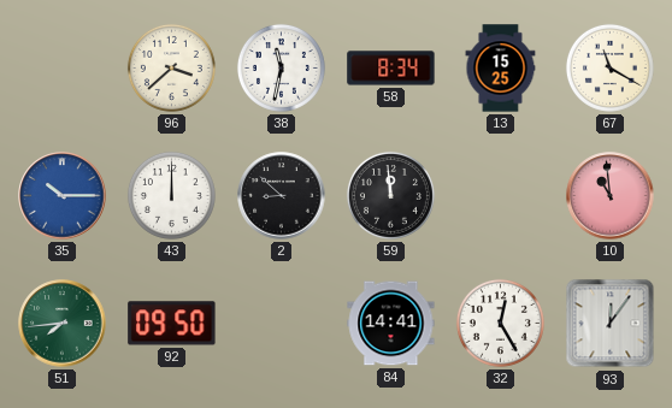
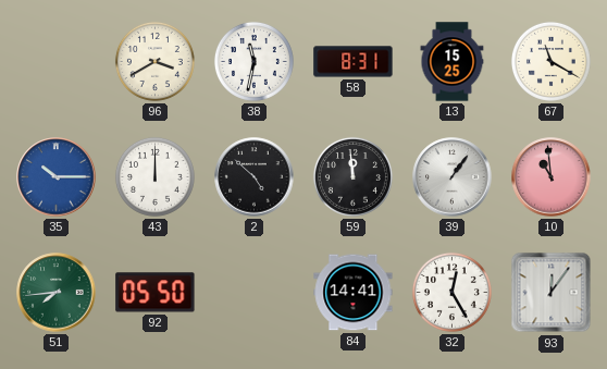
96: 3:38 -> 3:40
58: 8:34 -> 8:31
2: 8:52 -> 4:52
39: none -> 1:06
92: 09:50 -> 05:50
